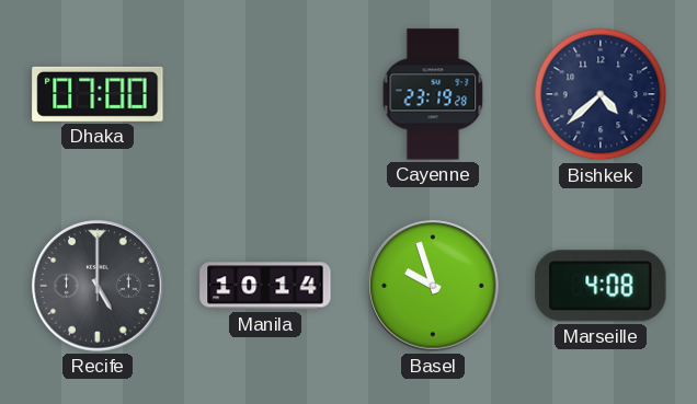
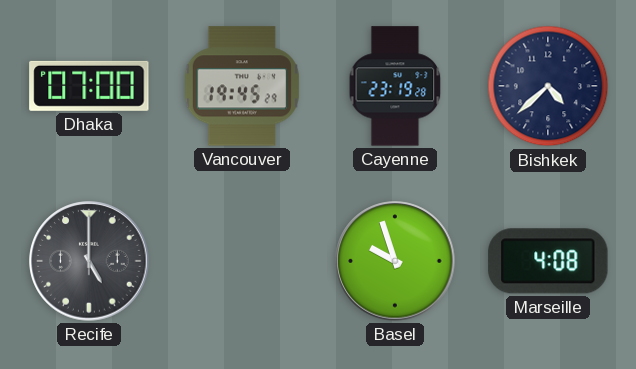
Vancouver: none -> 19:45
Manila: 10:14 -> none
